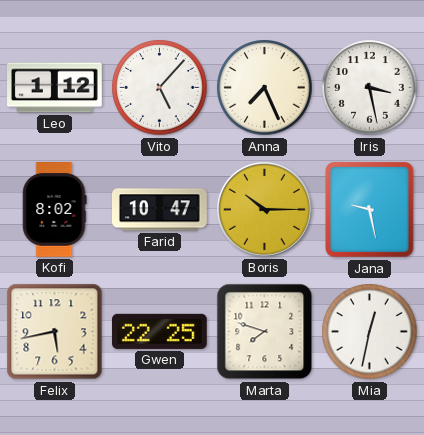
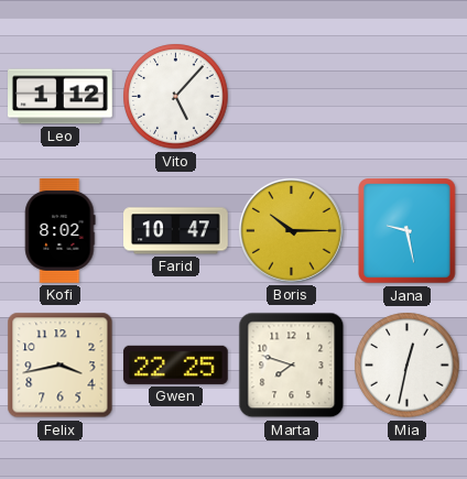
Anna: 7:26 -> none
Iris: 3:28 -> none
Felix: 5:43 -> 3:43
